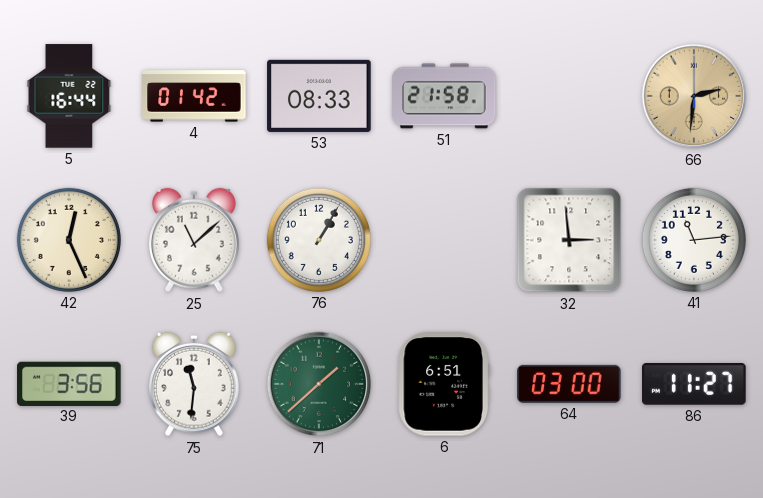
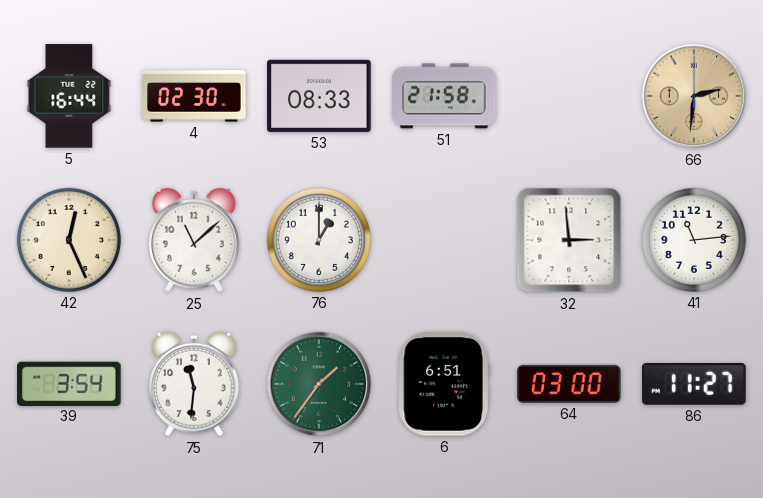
4: 01:42 -> 02:30
76: 1:05 -> 1:00
39: 3:56 -> 3:54
71: 1:38 -> 1:36
